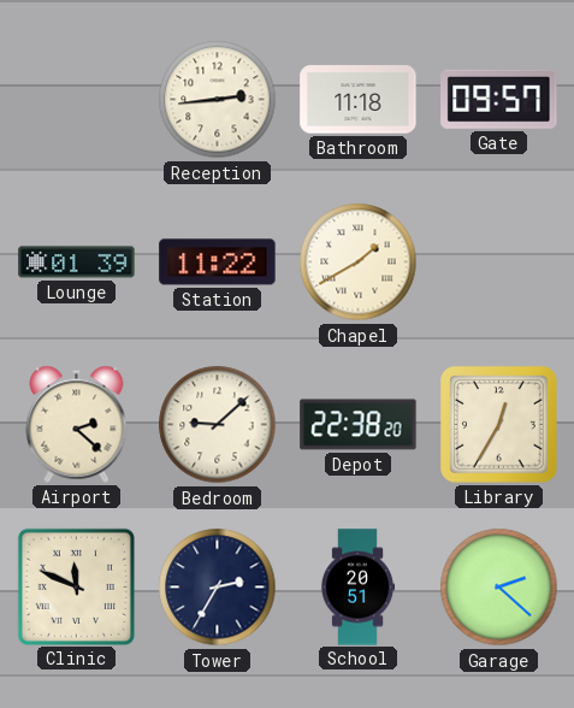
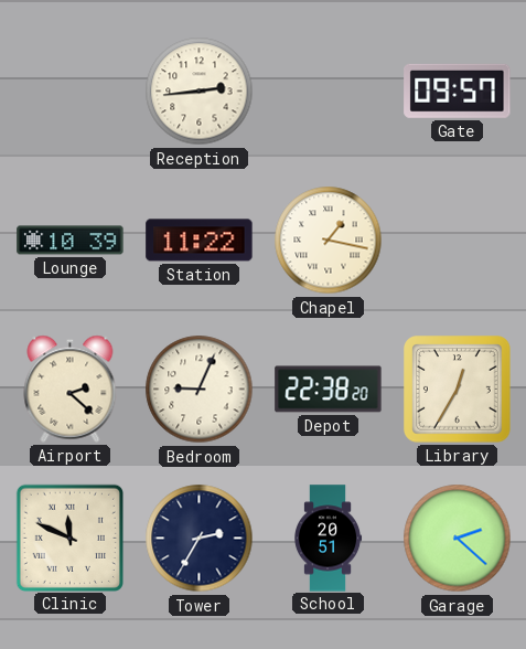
Bathroom: 11:18 -> none
Lounge: 01:39 -> 10:39
Chapel: 1:40 -> 1:17
Bedroom: 9:08 -> 9:04
